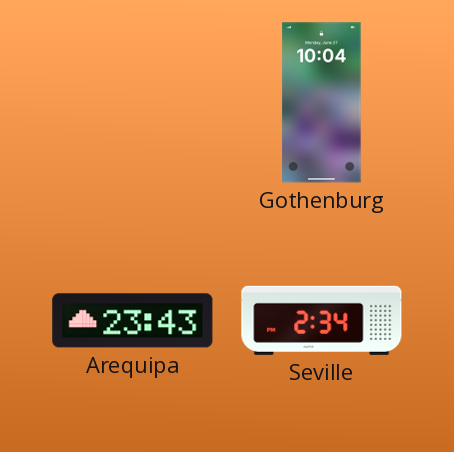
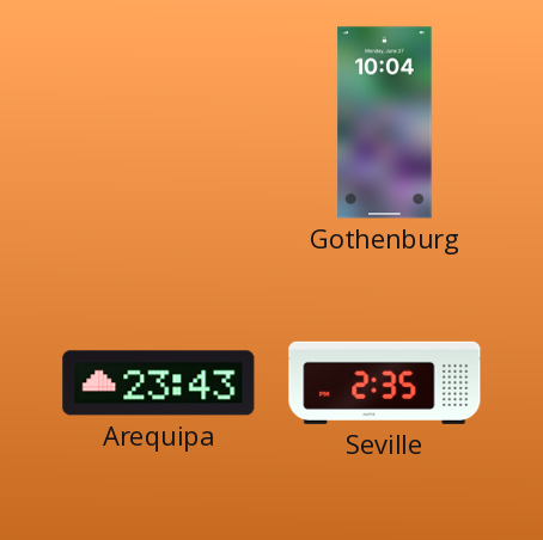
Seville: 2:34 -> 2:35
